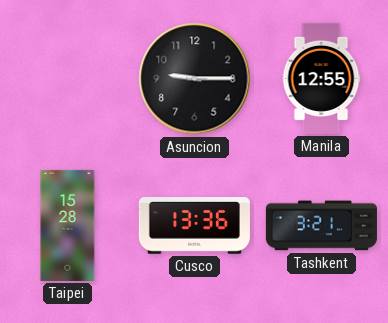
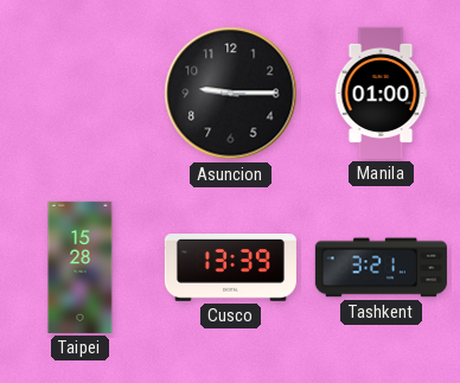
Manila: 12:55 -> 01:00
Cusco: 13:36 -> 13:39
